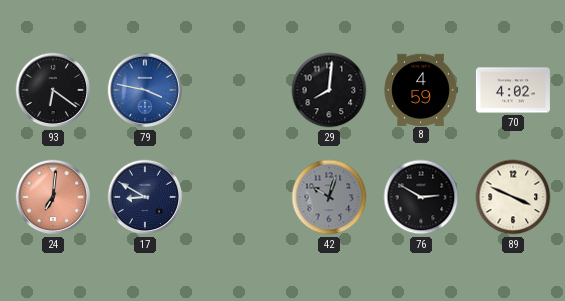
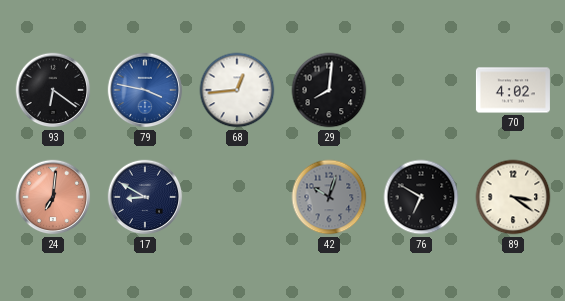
68: none -> 12:44
8: 4:59 -> none
76: 2:50 -> 6:50
89: 3:49 -> 3:21
